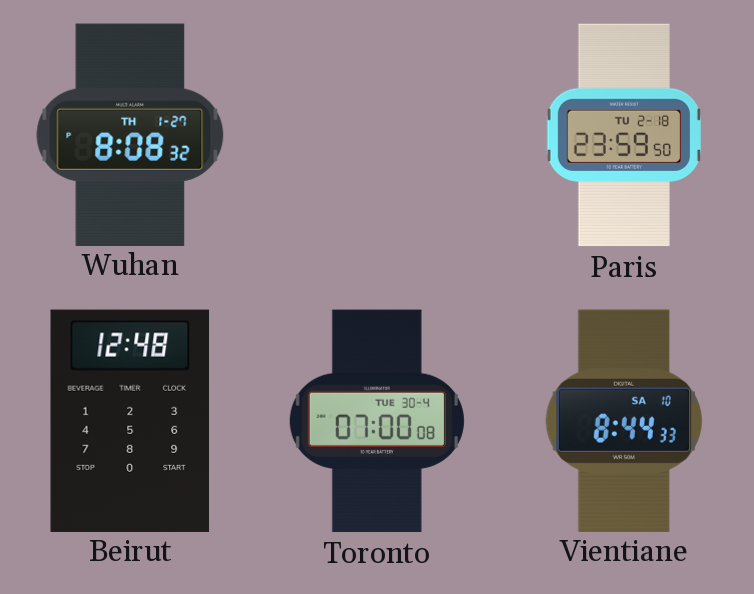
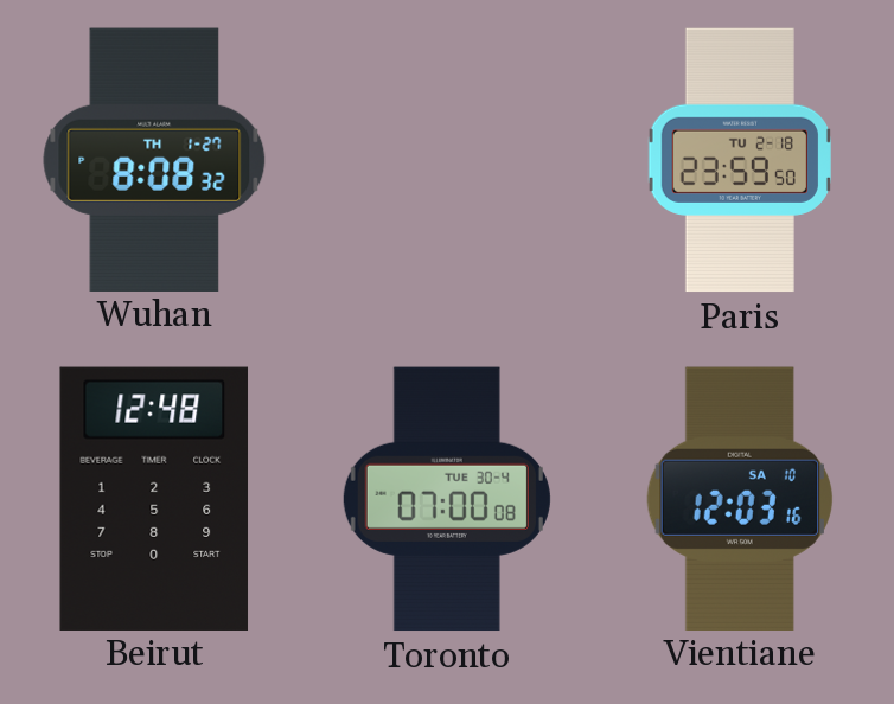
Vientiane: 8:44 -> 12:03
